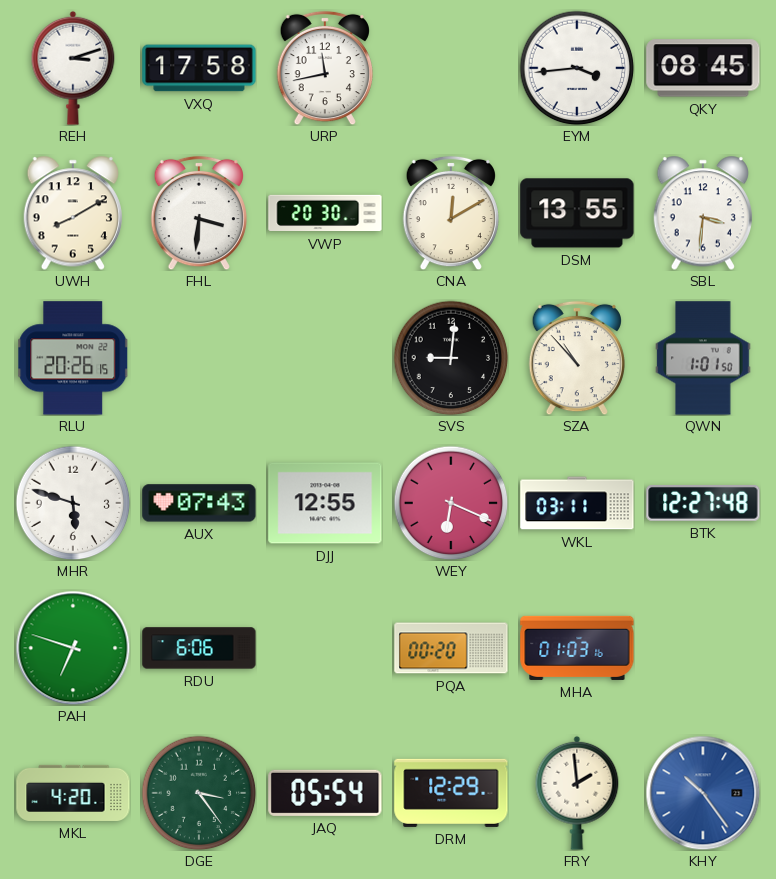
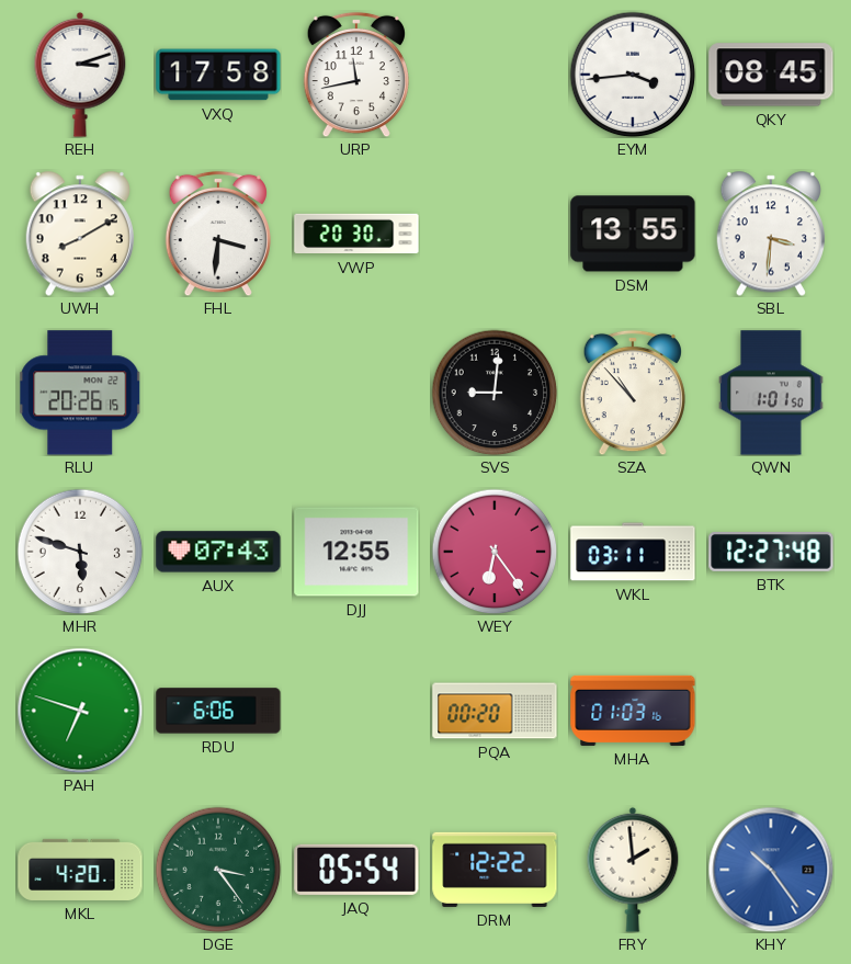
CNA: 12:10 -> none
WEY: 6:19 -> 6:24
DRM: 12:29 -> 12:22
